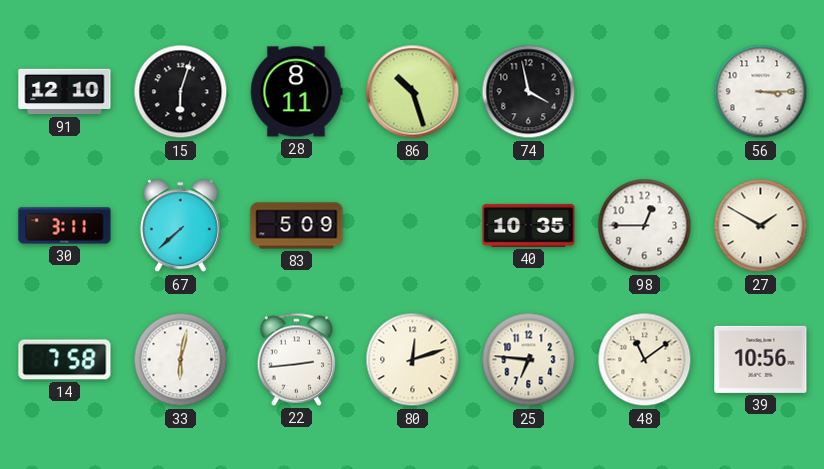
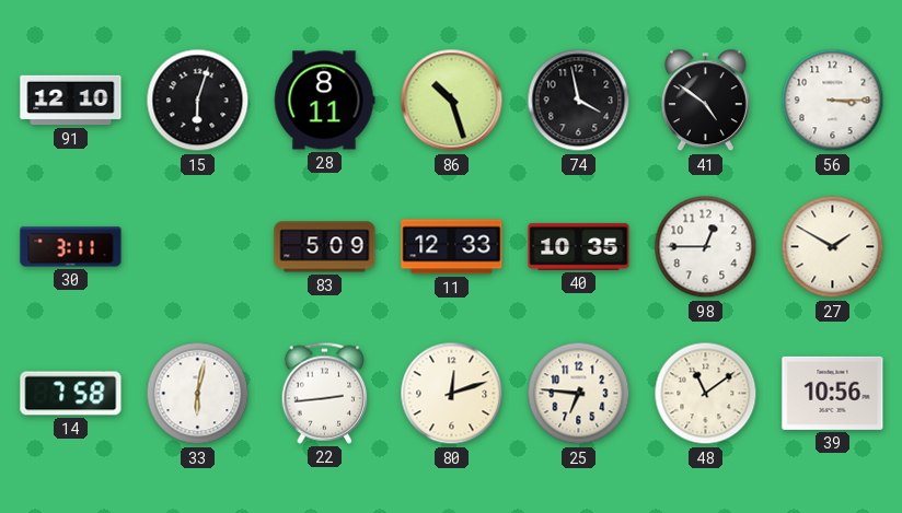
41: none -> 4:51
67: 7:38 -> none
11: none -> 12:33
